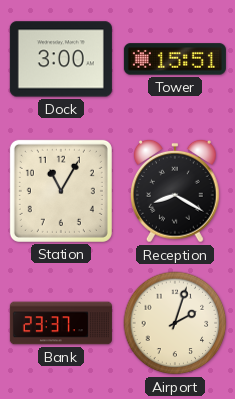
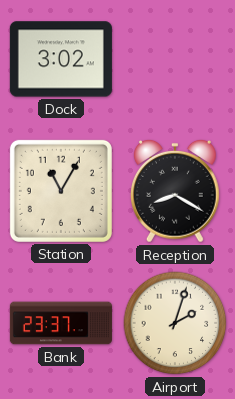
Dock: 3:00 -> 3:02
Tower: 15:51 -> none
